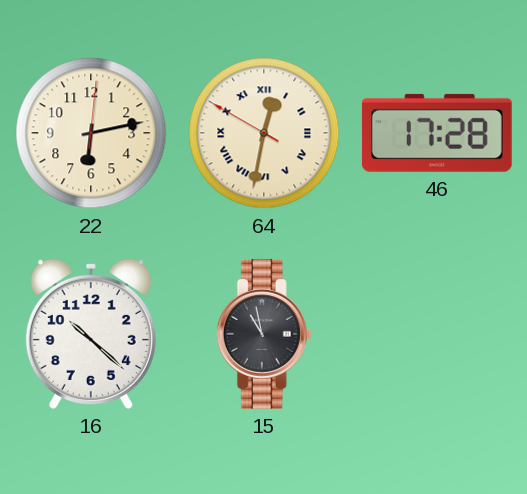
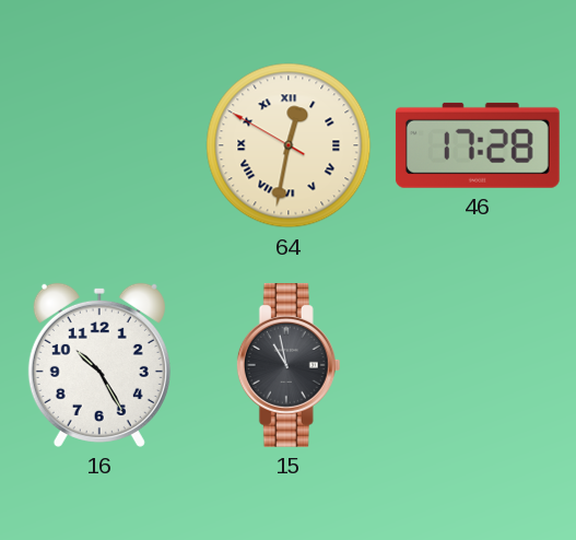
22: 6:13 -> none
16: 10:22 -> 10:25
